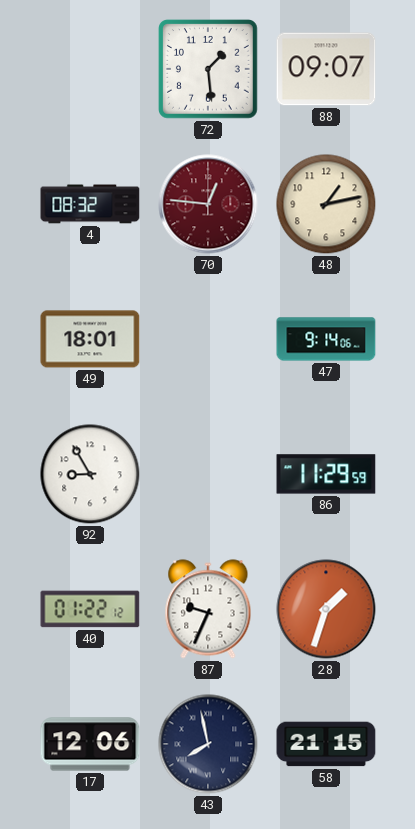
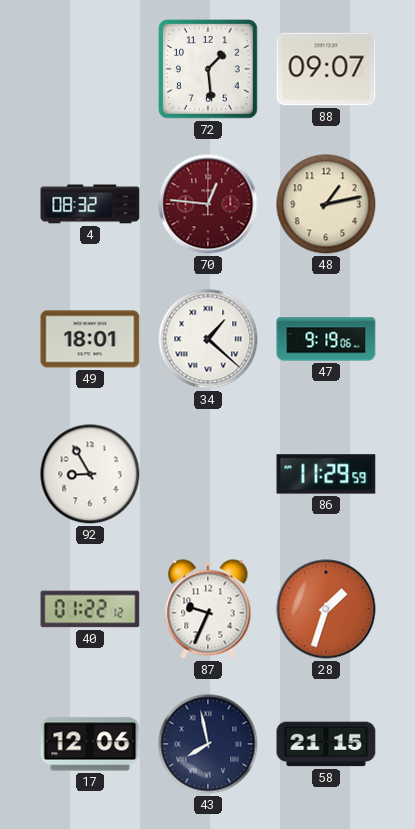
34: none -> 1:22
47: 9:14 -> 9:19
